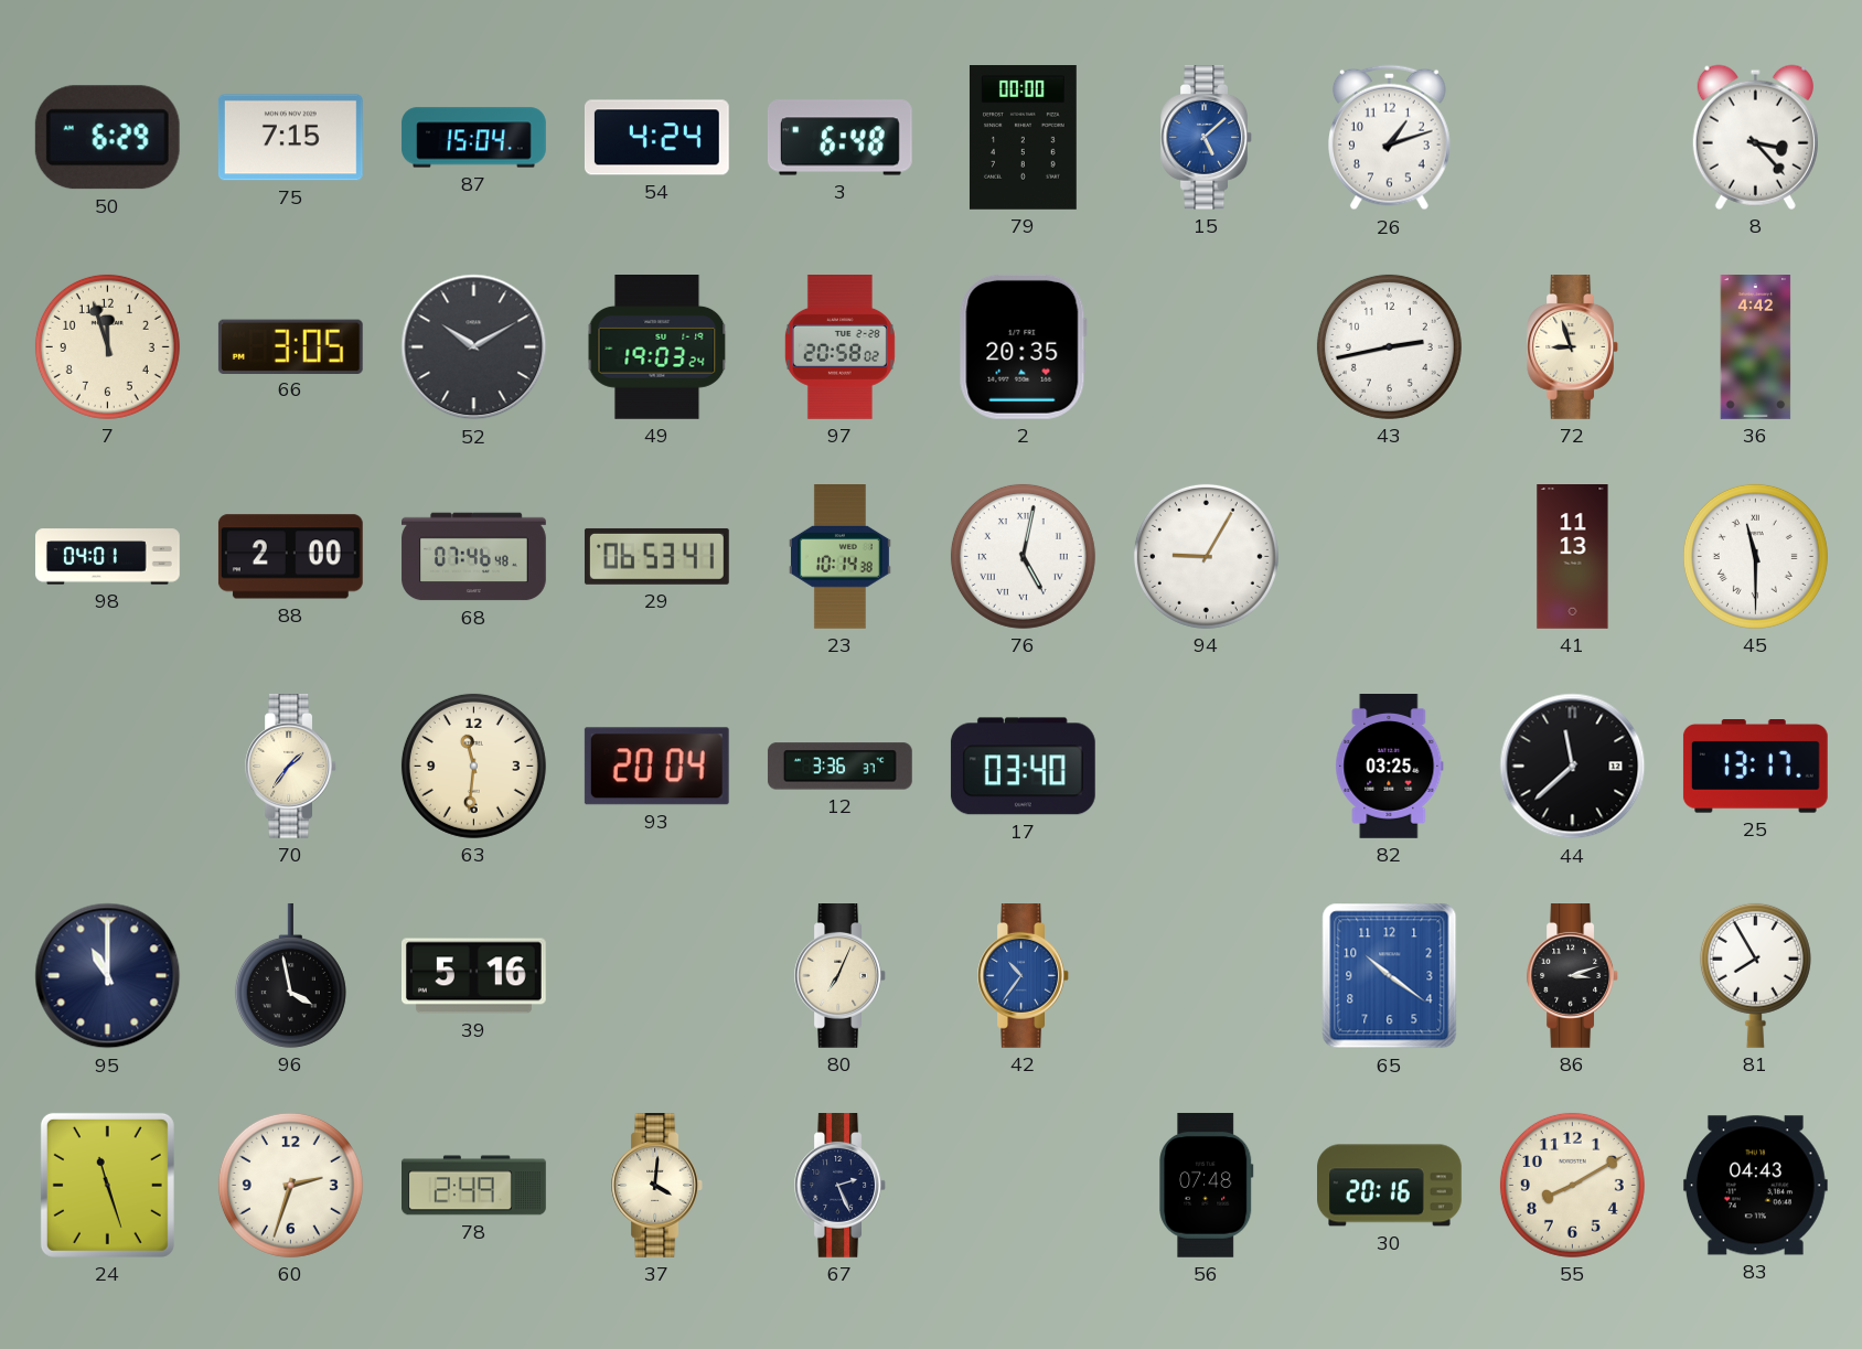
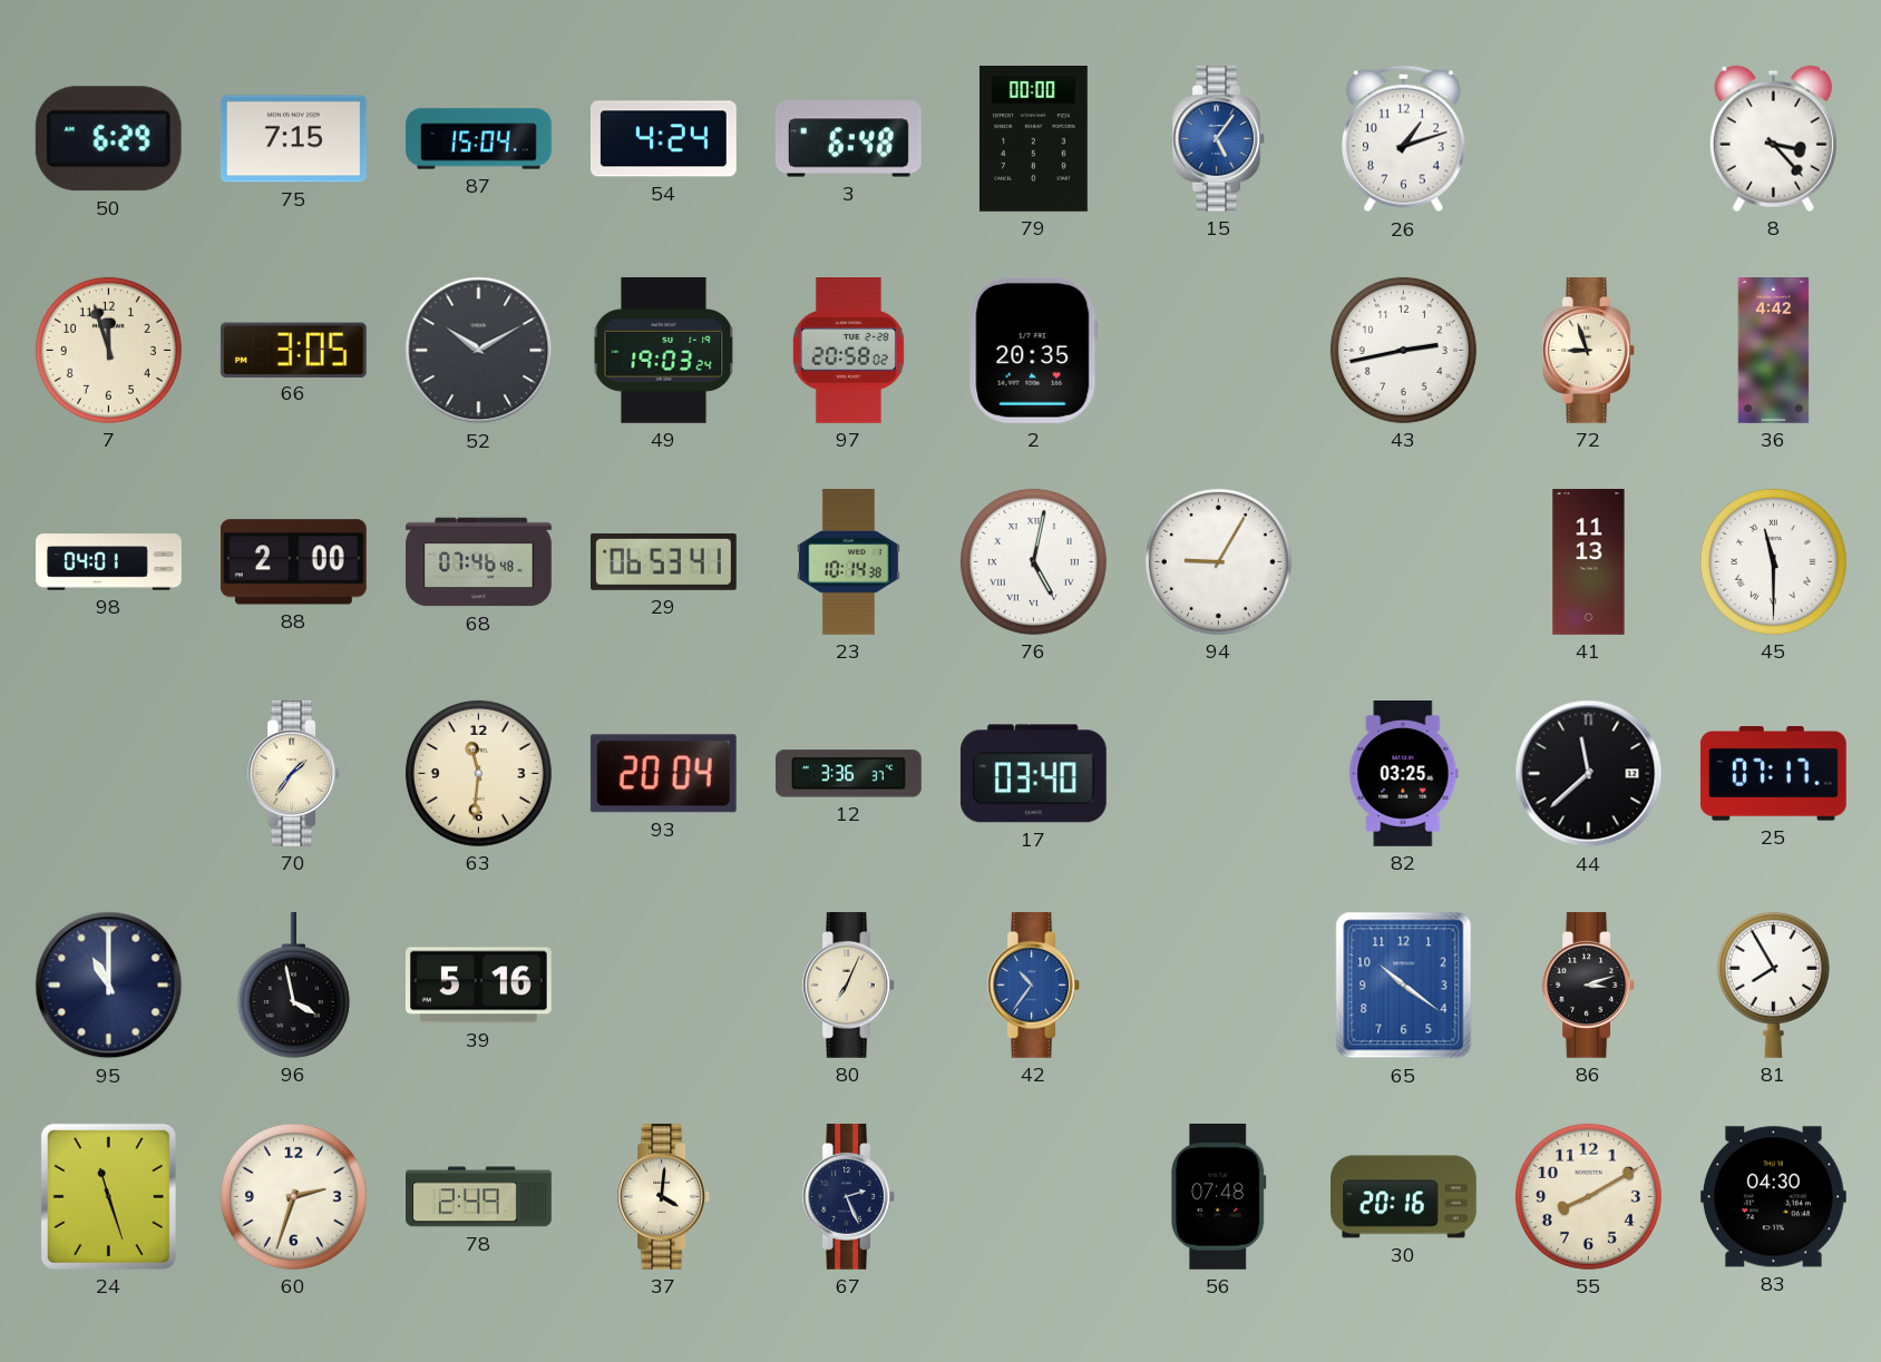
15: 5:08 -> 5:06
25: 13:17 -> 07:17
83: 04:43 -> 04:30
